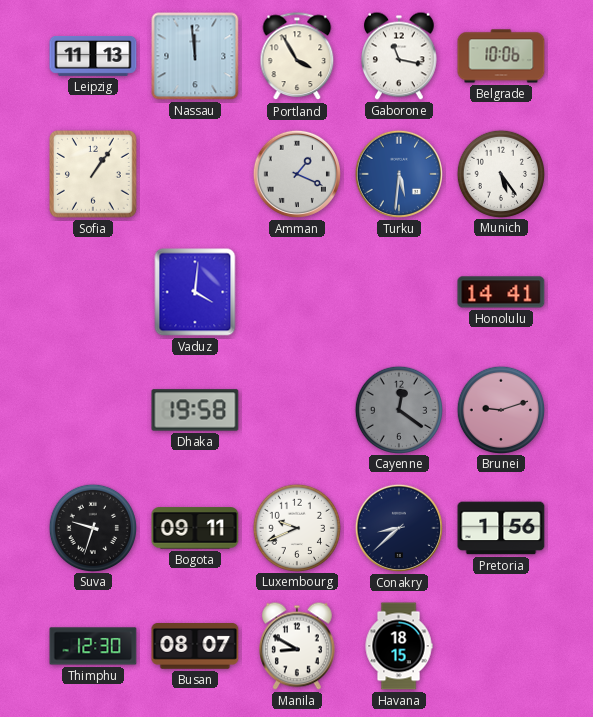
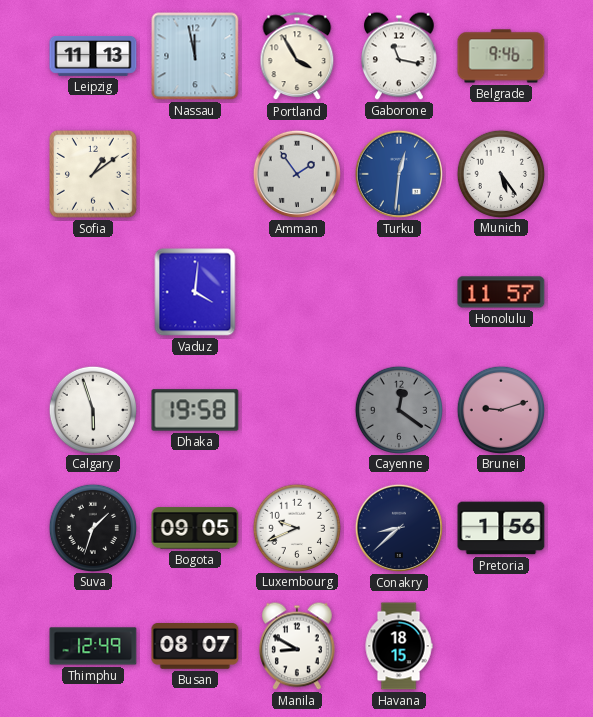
Nassau: 11:59 -> 11:58
Belgrade: 10:06 -> 9:46
Sofia: 1:06 -> 1:09
Amman: 1:19 -> 1:54
Turku: 5:31 -> 12:31
Honolulu: 14:41 -> 11:57
Calgary: none -> 5:57
Suva: 9:33 -> 1:33
Bogota: 09:11 -> 09:05
Thimphu: 12:30 -> 12:49
